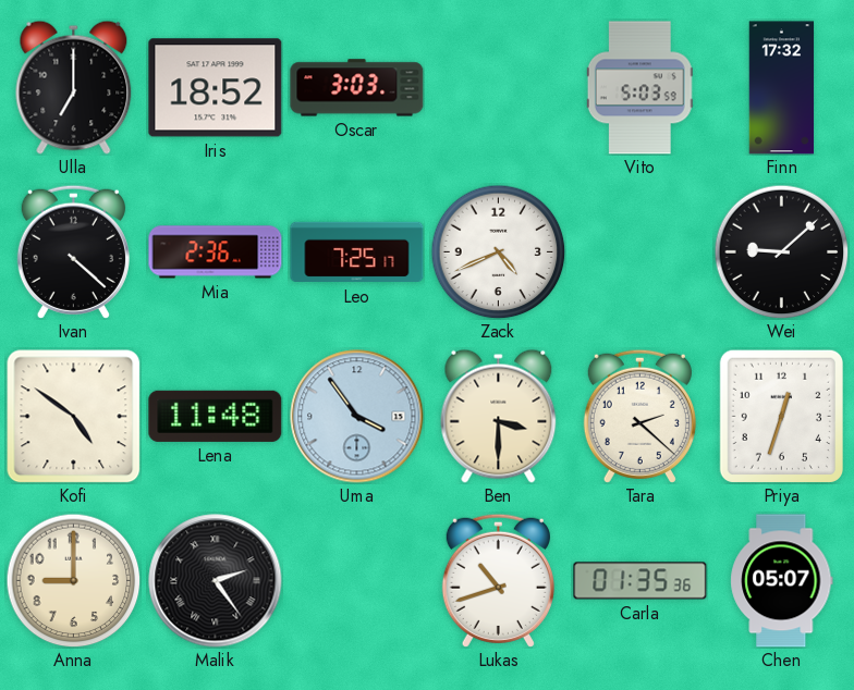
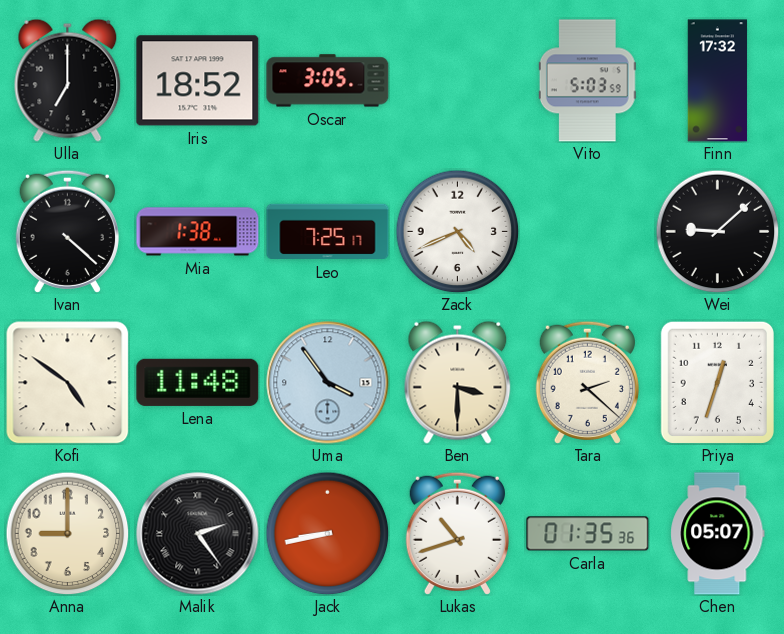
Oscar: 3:03 -> 3:05
Mia: 2:36 -> 1:38
Jack: none -> 8:43
